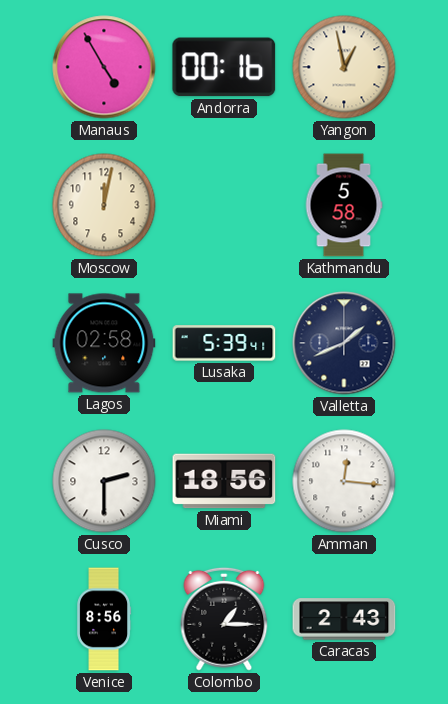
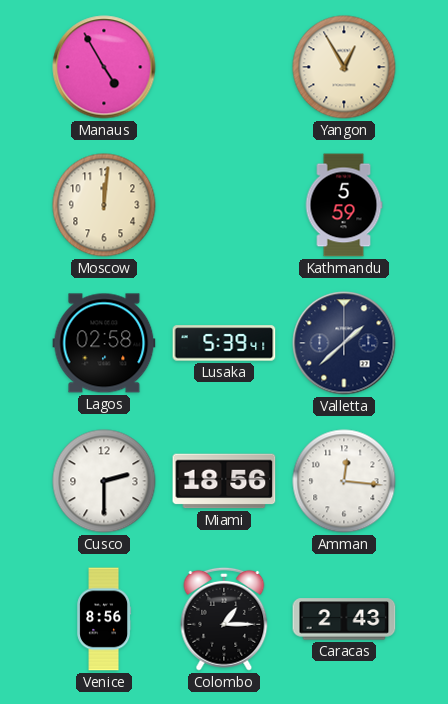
Andorra: 00:16 -> none
Yangon: 12:58 -> 12:55
Moscow: 12:02 -> 12:01
Kathmandu: 5:58 -> 5:59
Valletta: 1:41 -> 1:38
